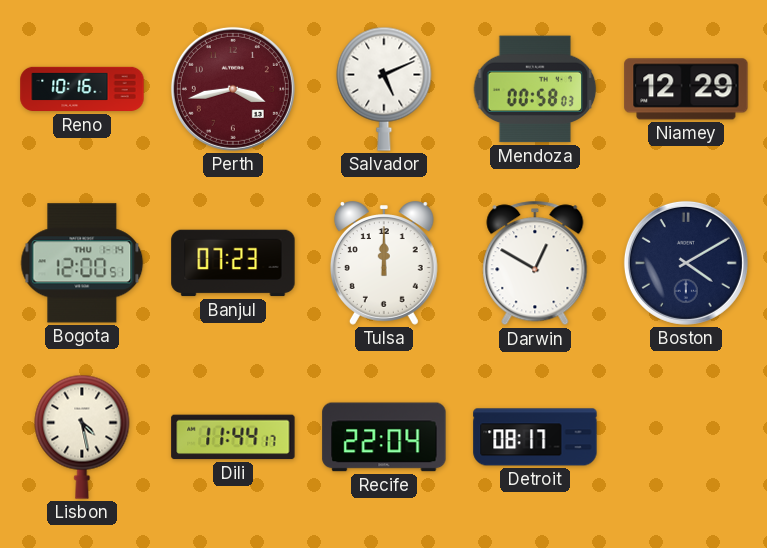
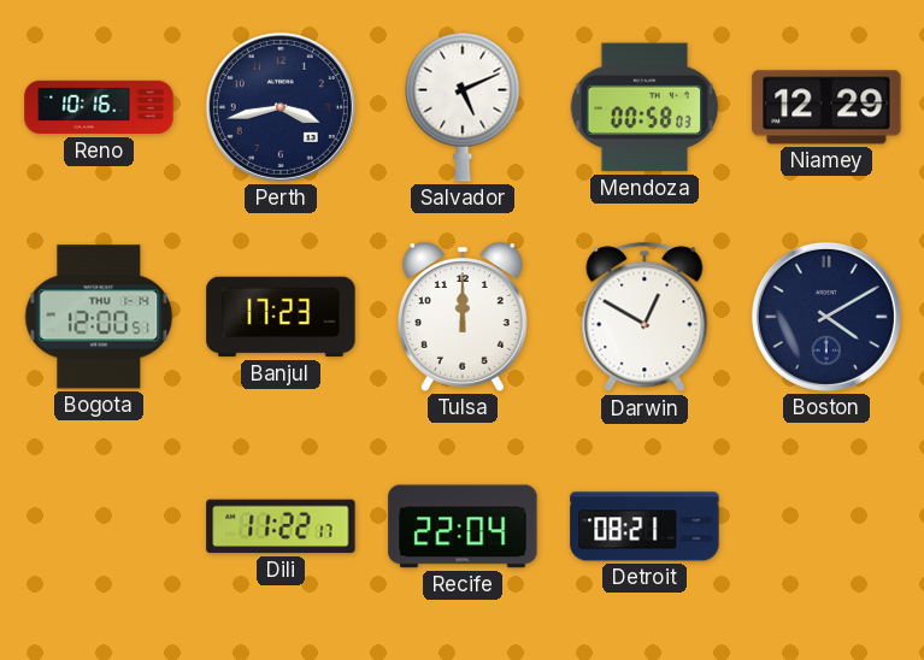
Perth dial: burgundy -> navy
Banjul: 07:23 -> 17:23
Lisbon: 4:28 -> none
Dili: 11:44 -> 11:22
Detroit: 08:17 -> 08:21
